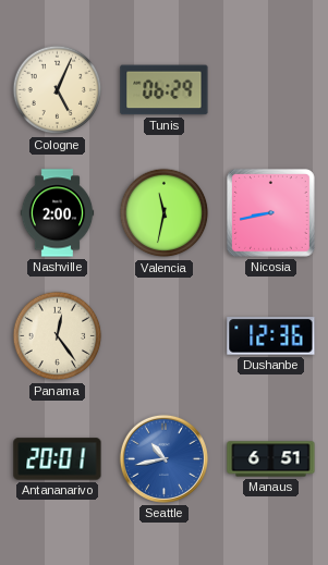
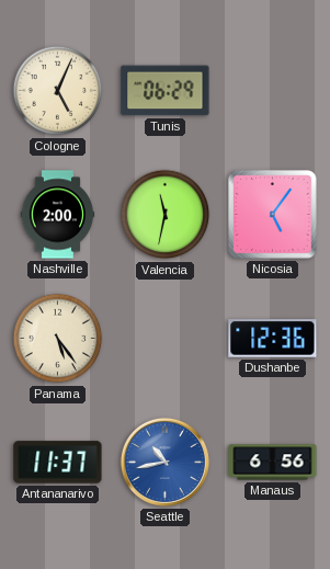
Nicosia: 8:43 -> 5:06
Panama: 12:24 -> 5:24
Antananarivo: 20:01 -> 11:37
Manaus: 6:51 -> 6:56
